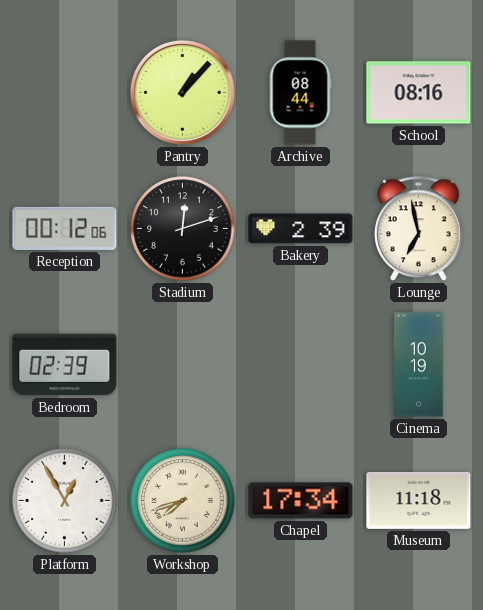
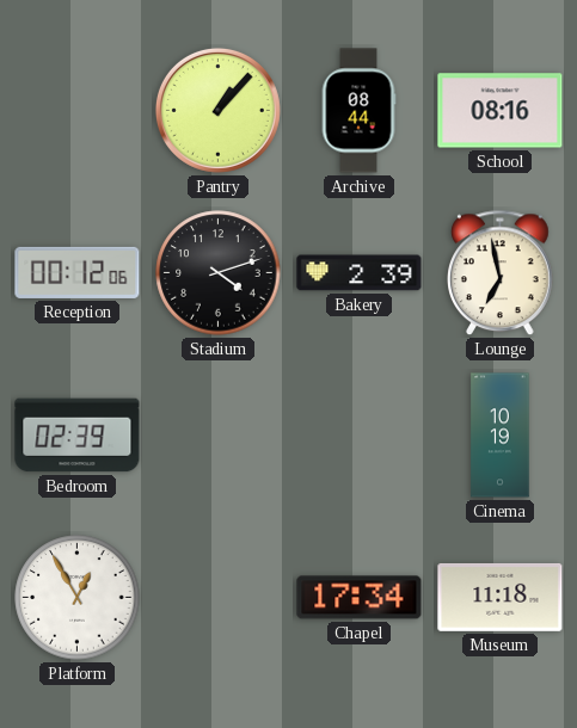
Stadium: 12:12 -> 4:12
Workshop: 7:42 -> none
